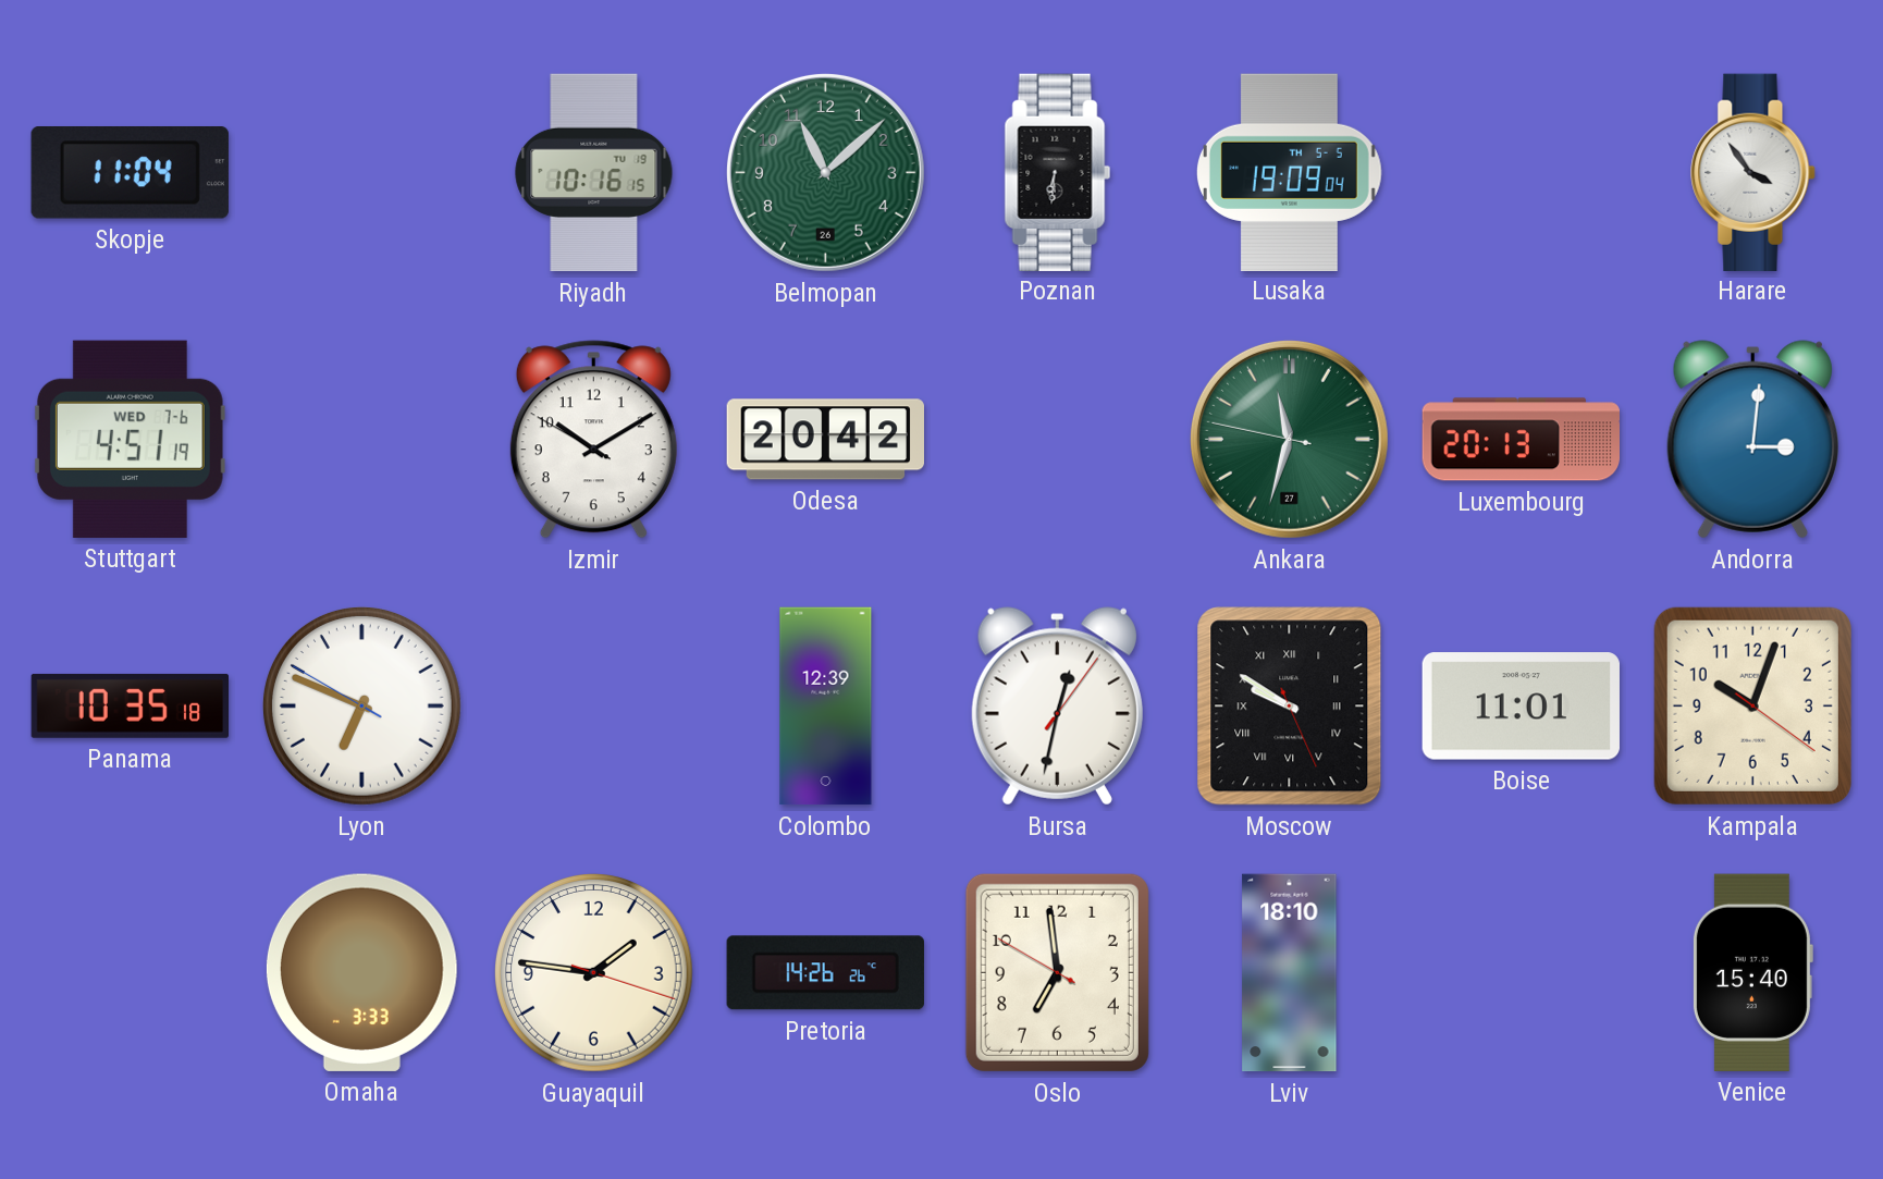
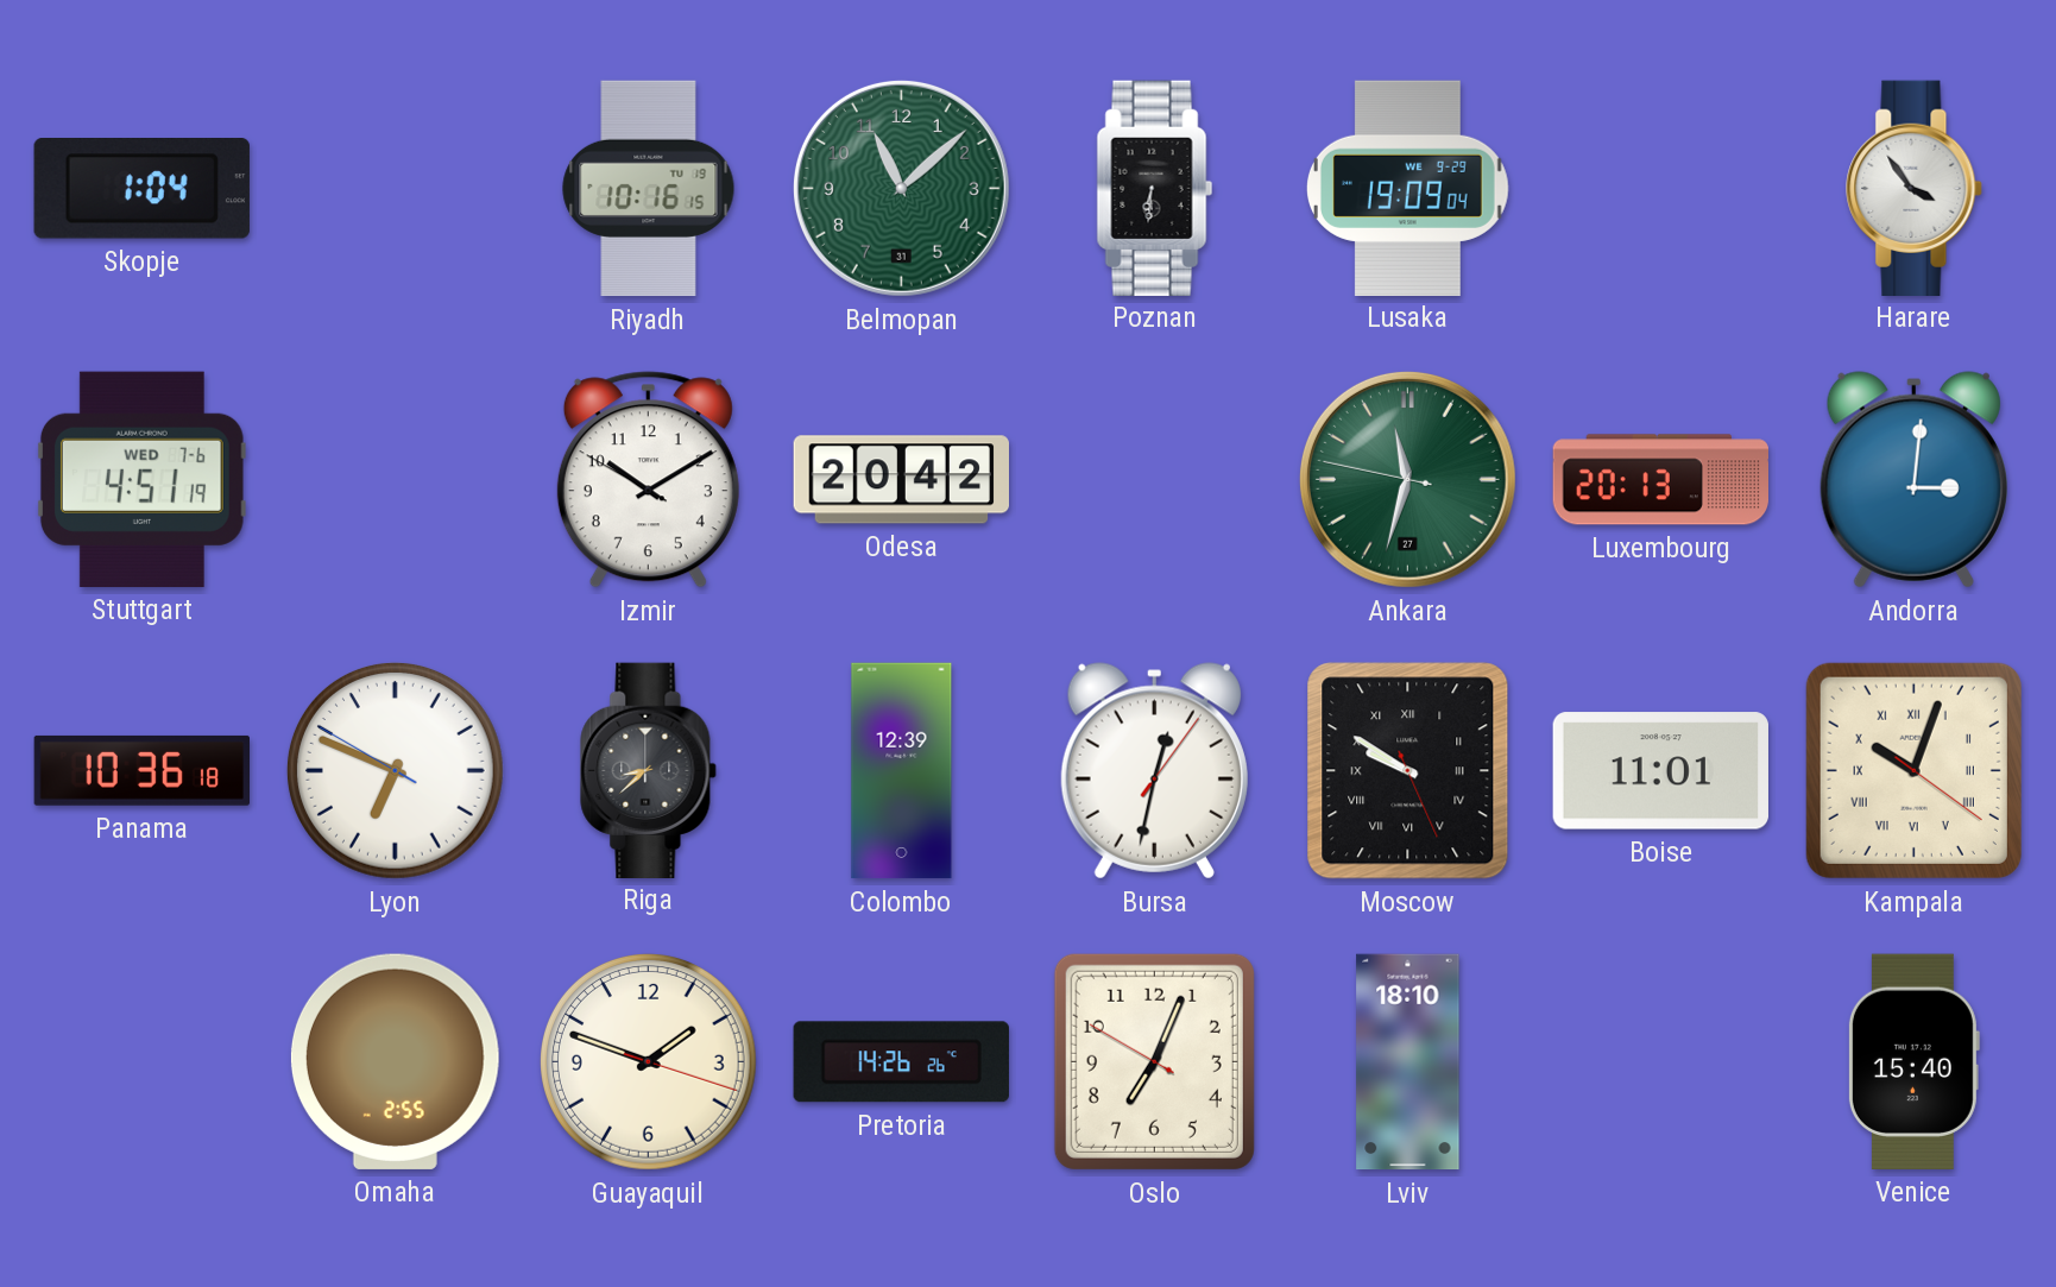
Skopje: 11:04 -> 1:04
Belmopan date: 26 -> 31
Lusaka date: TH 5-5 -> WE 9-29
Panama: 10:35 -> 10:36
Riga: none -> 8:38
Kampala numerals: Arabic -> Roman
Omaha: 3:33 -> 2:55
Guayaquil: 1:46 -> 1:48
Oslo: 6:58 -> 7:03
